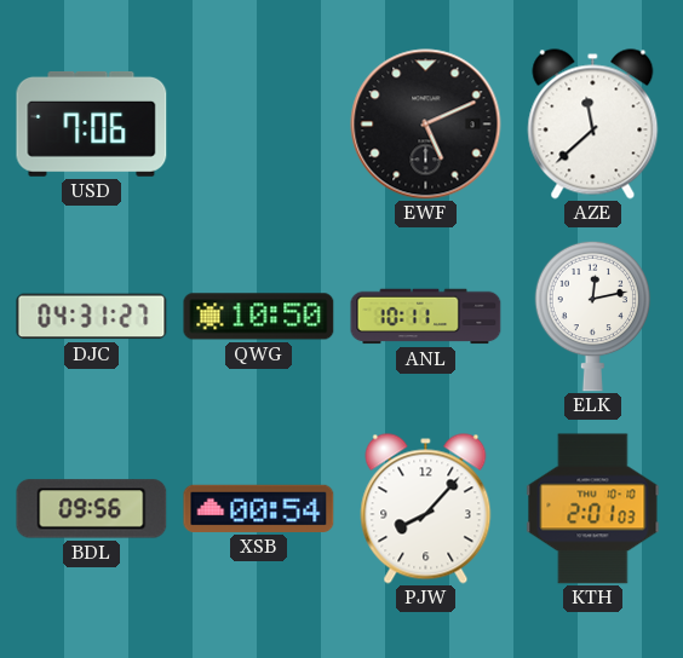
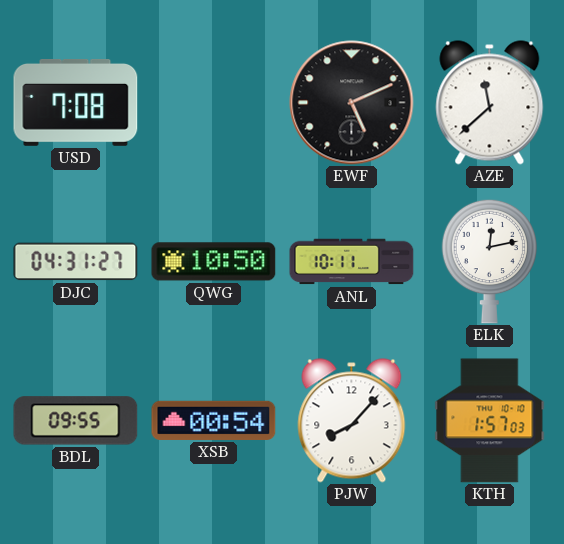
USD: 7:06 -> 7:08
BDL: 09:56 -> 09:55
KTH: 2:01 -> 1:57
